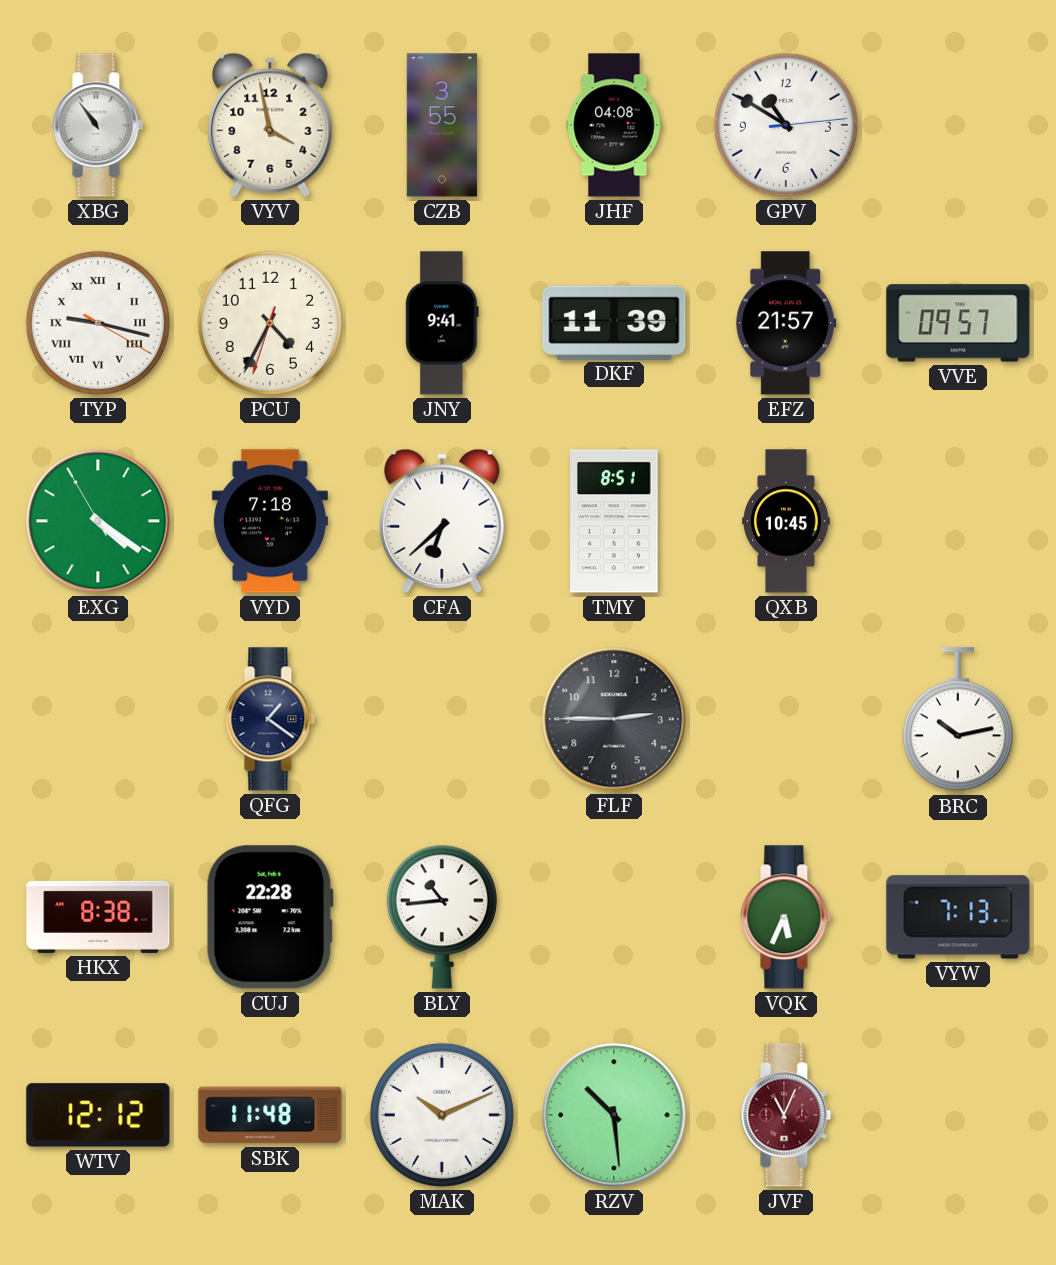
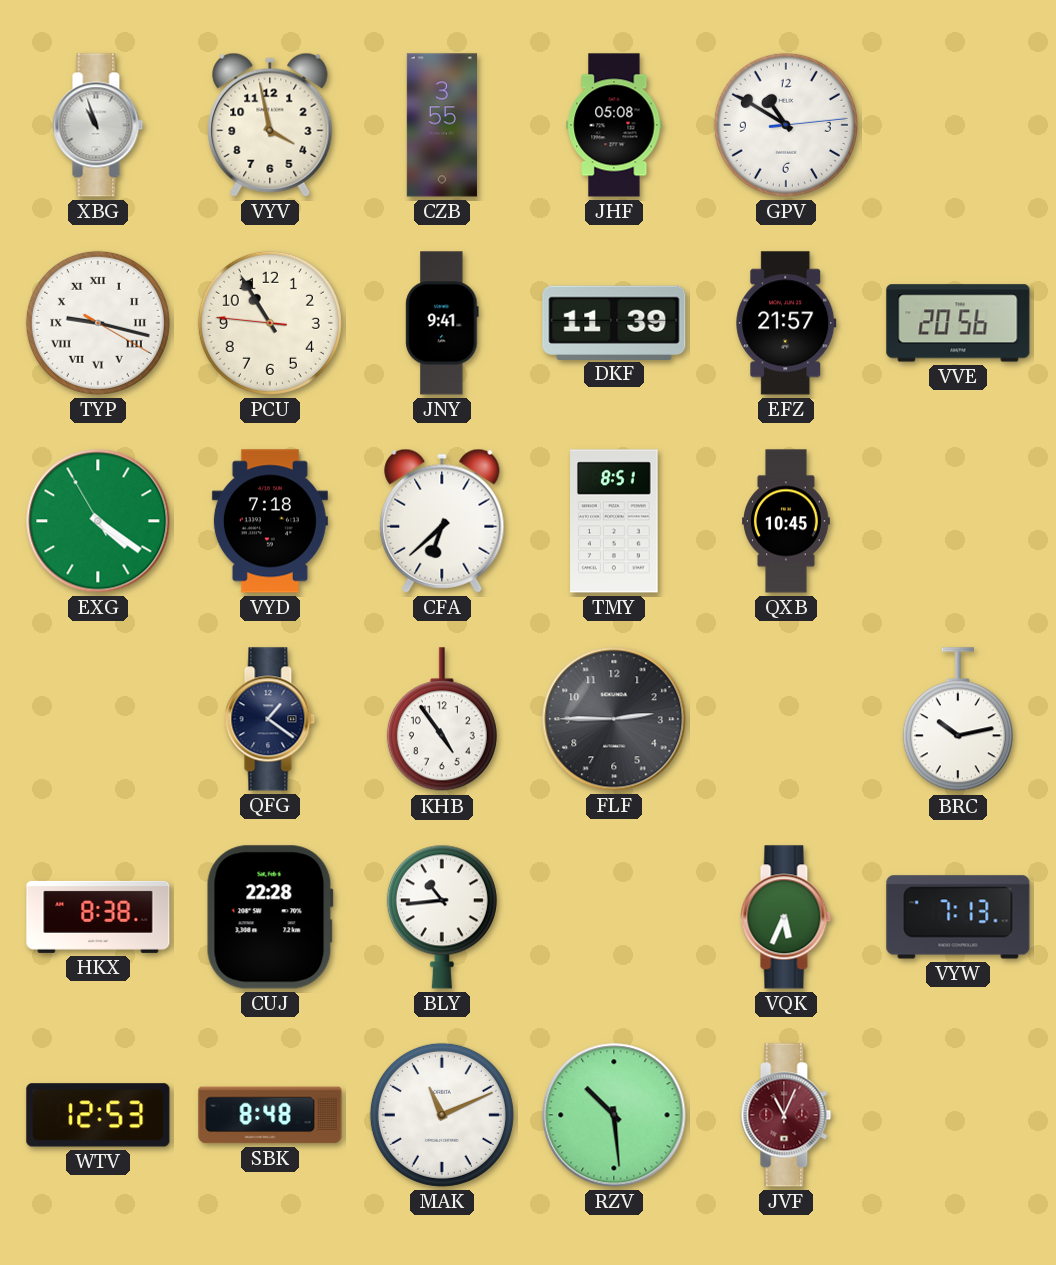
XBG: 10:54 -> 10:57
JHF: 04:08 -> 05:08
PCU: 4:34 -> 10:54
VVE: 09:57 -> 20:56
KHB: none -> 4:54
WTV: 12:12 -> 12:53
SBK: 11:48 -> 8:48
MAK: 10:11 -> 11:11
